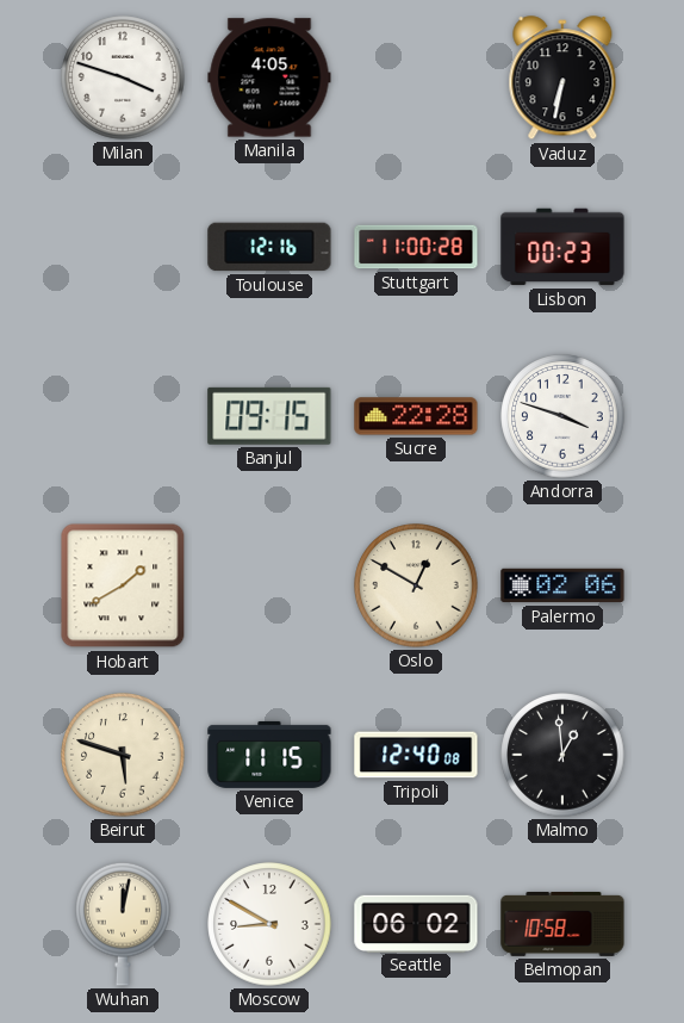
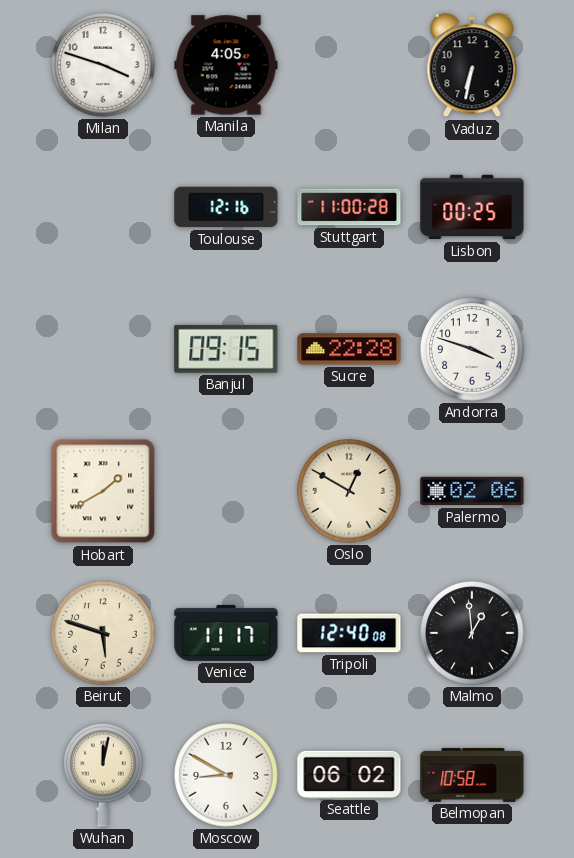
Lisbon: 00:23 -> 00:25
Venice: 11:15 -> 11:17
